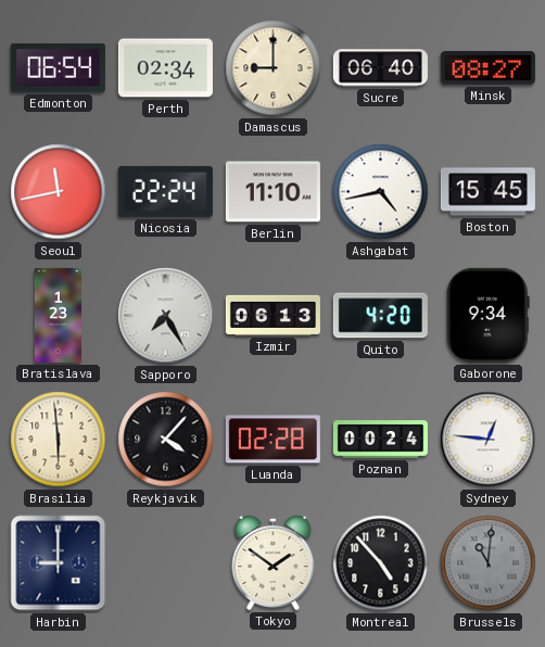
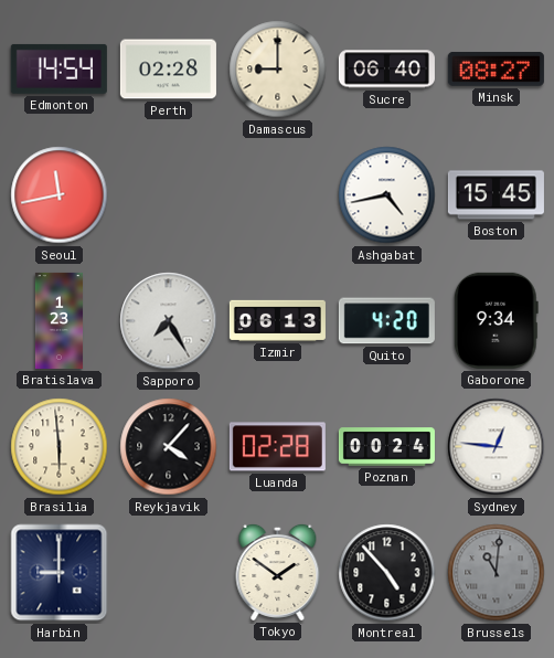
Edmonton: 06:54 -> 14:54
Perth: 02:34 -> 02:28
Nicosia: 22:24 -> none
Berlin: 11:10 -> none
